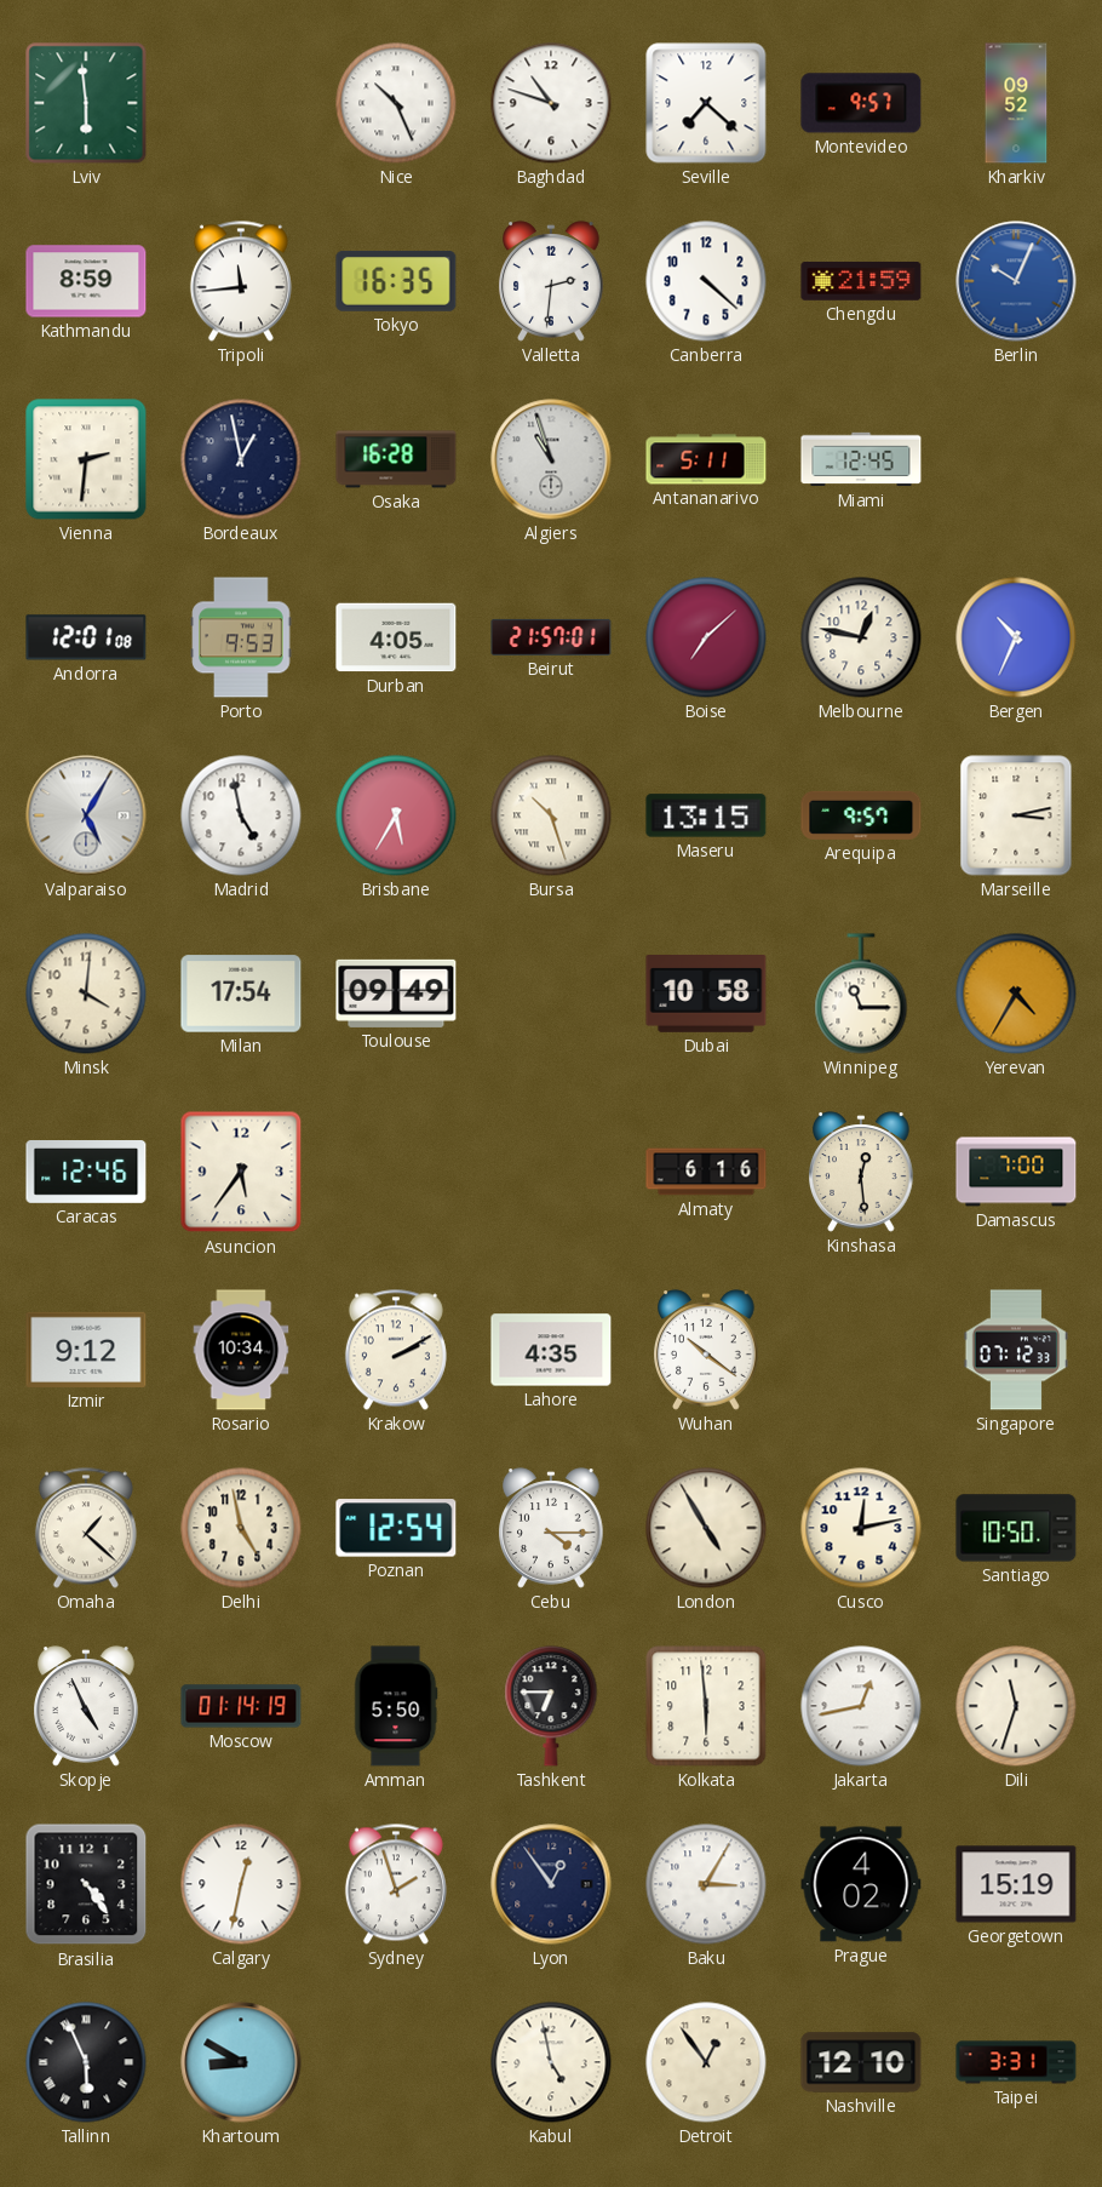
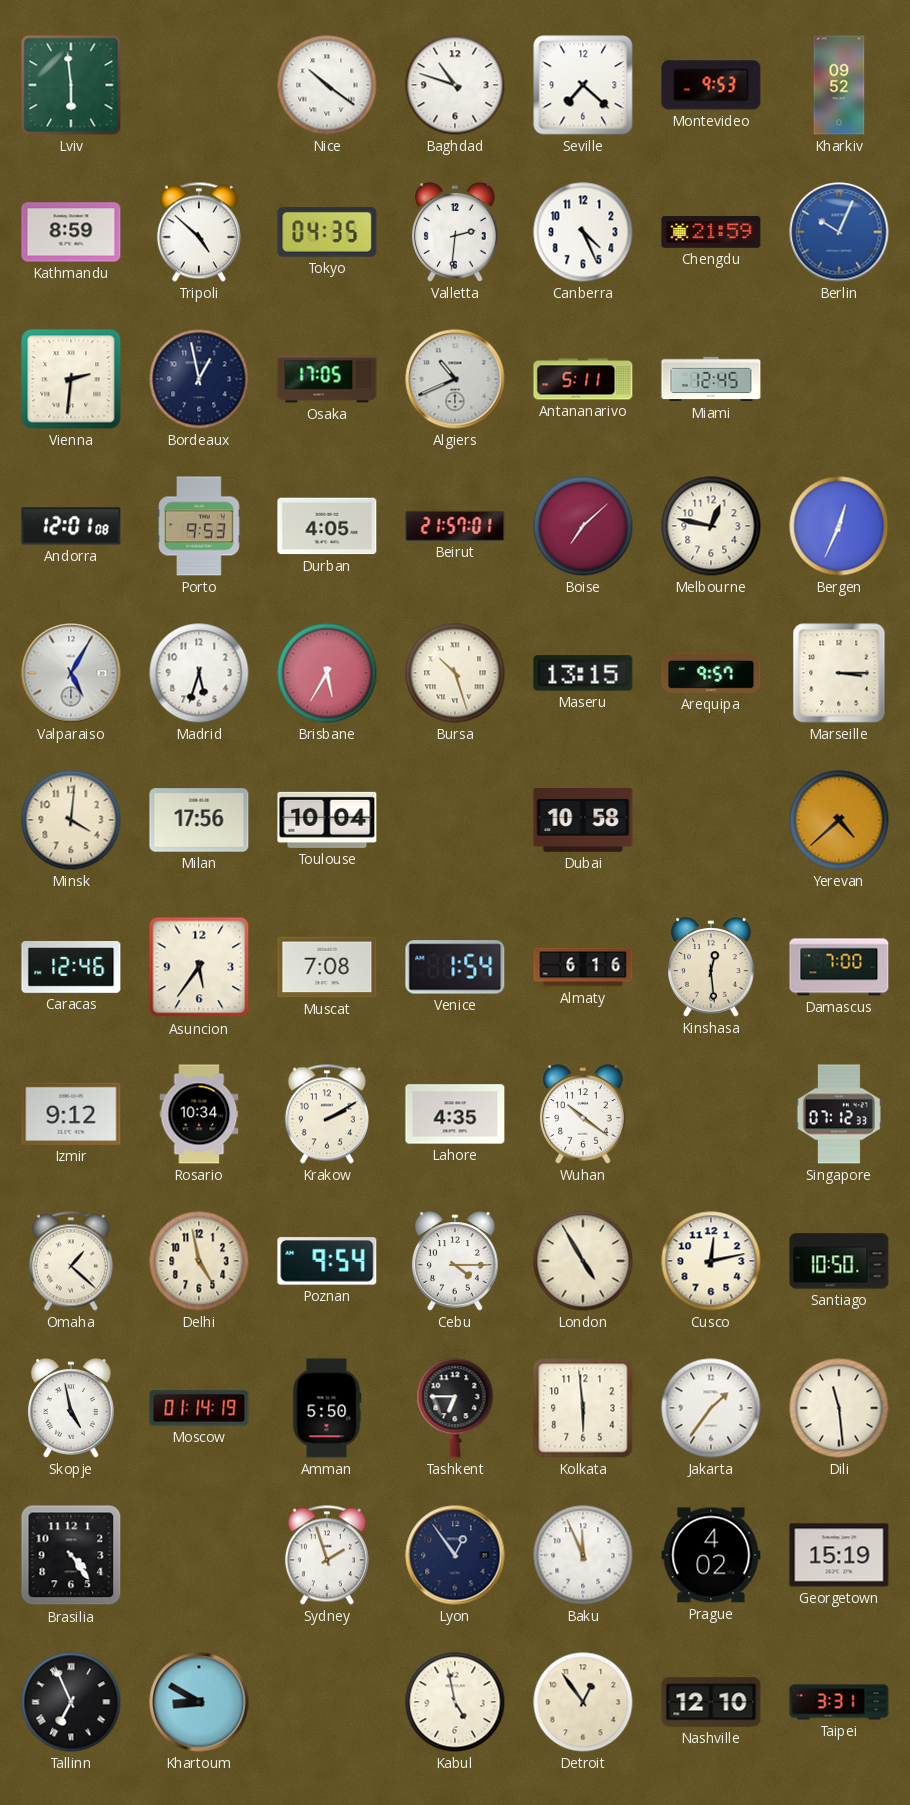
Nice: 10:26 -> 10:21
Montevideo: 9:57 -> 9:53
Tripoli: 11:44 -> 4:52
Tokyo: 16:35 -> 04:35
Canberra: 4:22 -> 4:26
Osaka: 16:28 -> 17:05
Algiers: 10:57 -> 10:41
Bergen: 10:34 -> 12:34
Madrid: 4:58 -> 5:33
Marseille: 3:13 -> 3:15
Milan: 17:54 -> 17:56
Toulouse: 09:49 -> 10:04
Winnipeg: 11:15 -> none
Yerevan: 4:35 -> 4:38
Muscat: none -> 7:08
Venice: none -> 1:54
Poznan: 12:54 -> 9:54
Skopje: 4:56 -> 4:58
Jakarta: 12:43 -> 1:36
Dili: 11:33 -> 11:29
Calgary: 12:32 -> none
Baku: 3:05 -> 11:56
Tallinn: 5:56 -> 6:56
